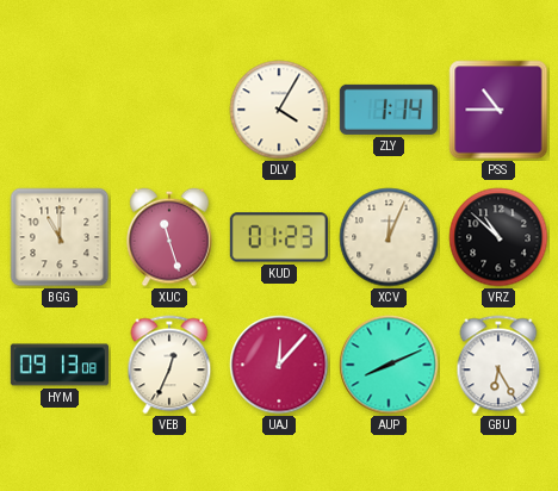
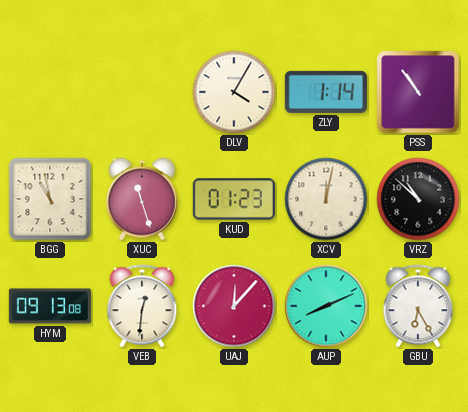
PSS: 10:45 -> 10:54
BGG: 11:00 -> 10:58
XCV: 12:04 -> 12:02
VEB: 12:34 -> 12:31
